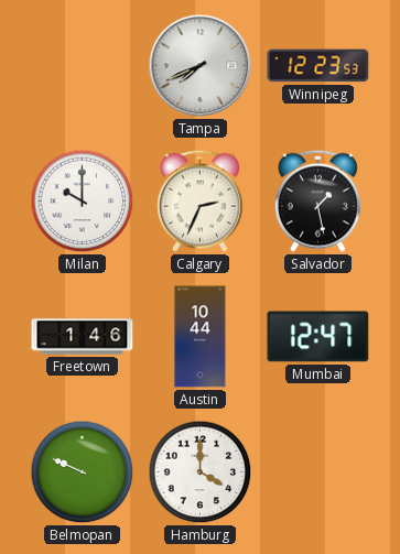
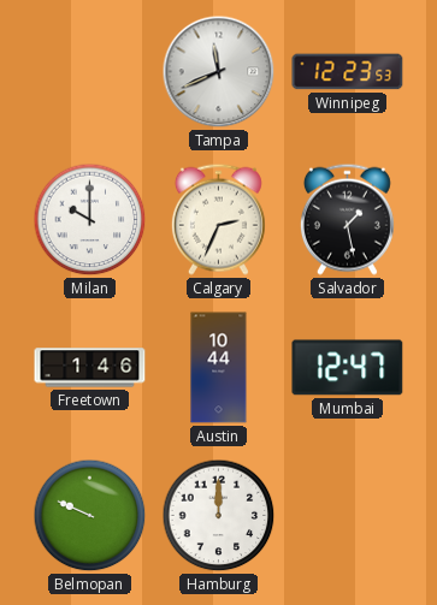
Tampa: 7:41 -> 11:41
Hamburg: 4:00 -> 12:00
